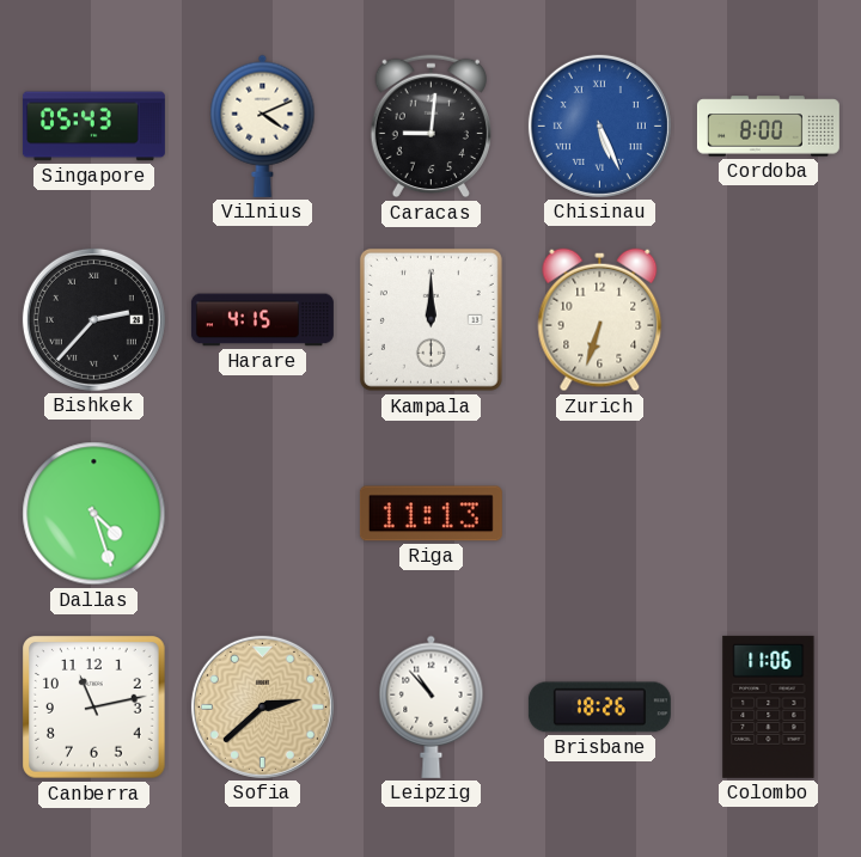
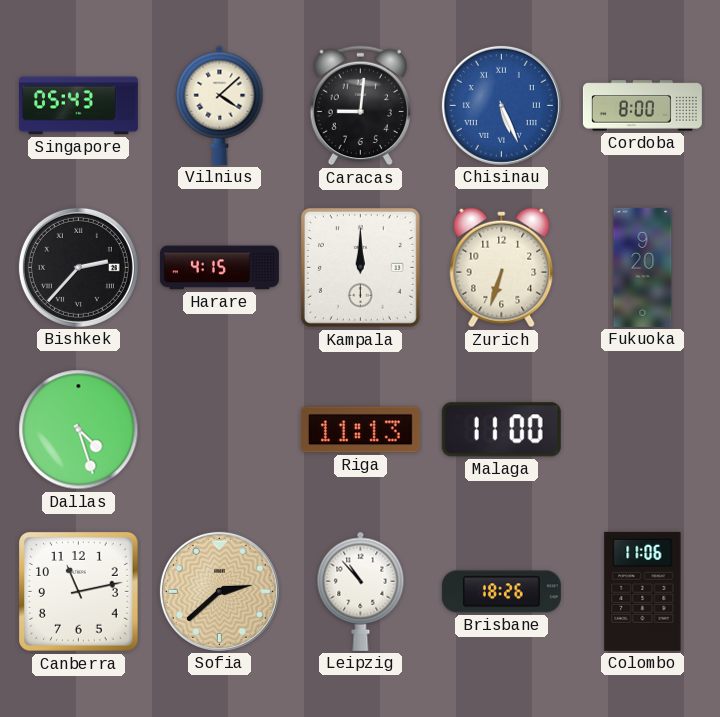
Vilnius: 4:11 -> 4:08
Fukuoka: none -> 9:20
Malaga: none -> 11:00
